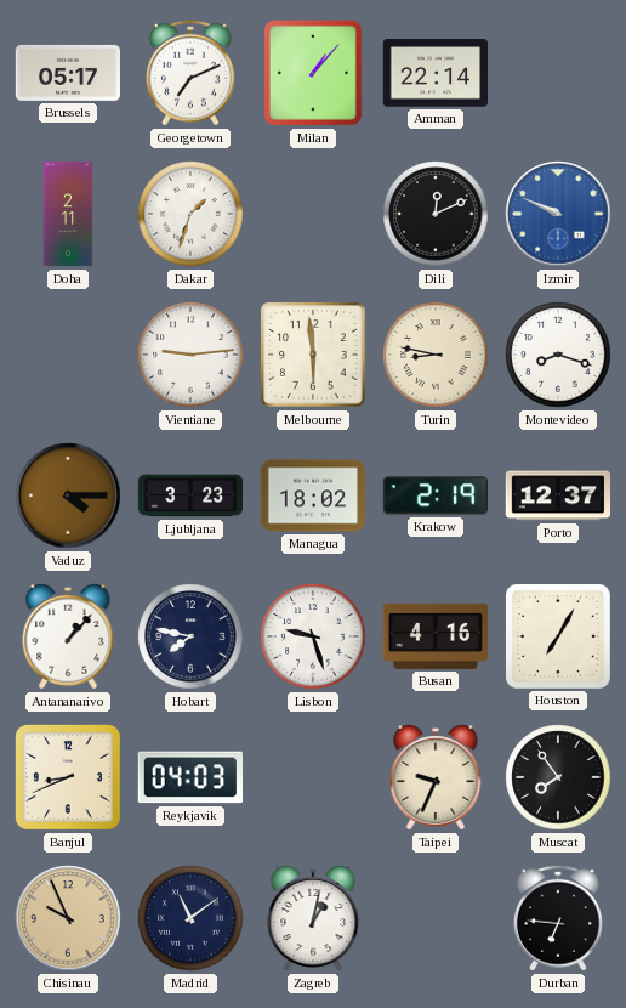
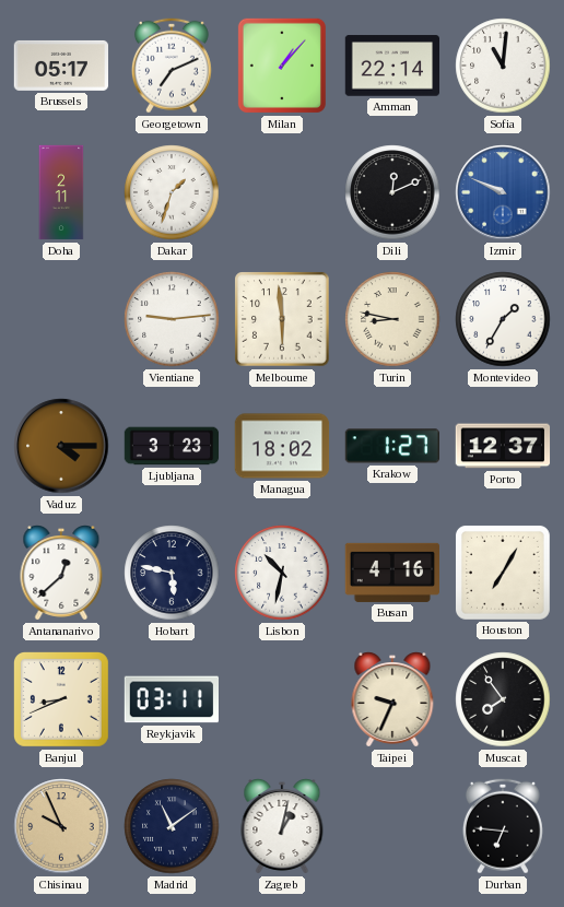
Sofia: none -> 11:01
Montevideo: 8:18 -> 1:35
Krakow: 2:19 -> 1:27
Antananarivo: 1:07 -> 12:38
Hobart: 7:47 -> 5:47
Lisbon: 9:27 -> 10:32
Reykjavik: 04:03 -> 03:11
